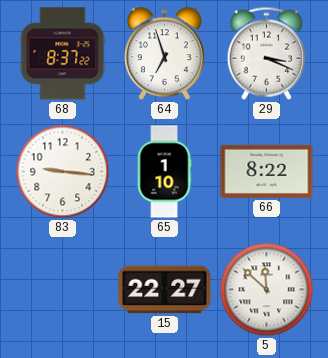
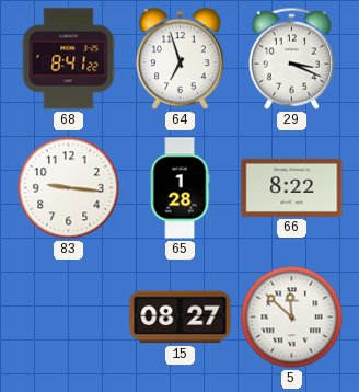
68: 8:37 -> 8:41
65: 1:10 -> 1:28
15: 22:27 -> 08:27
